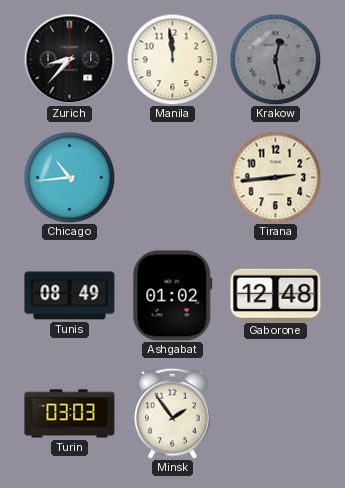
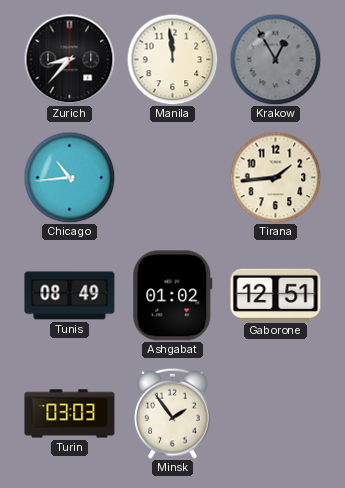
Krakow: 12:28 -> 12:55
Tirana: 2:44 -> 1:44
Gaborone: 12:48 -> 12:51
